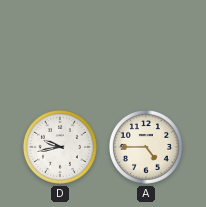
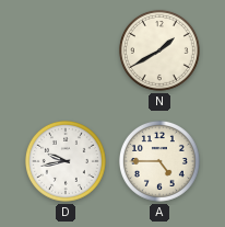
N: none -> 1:40
